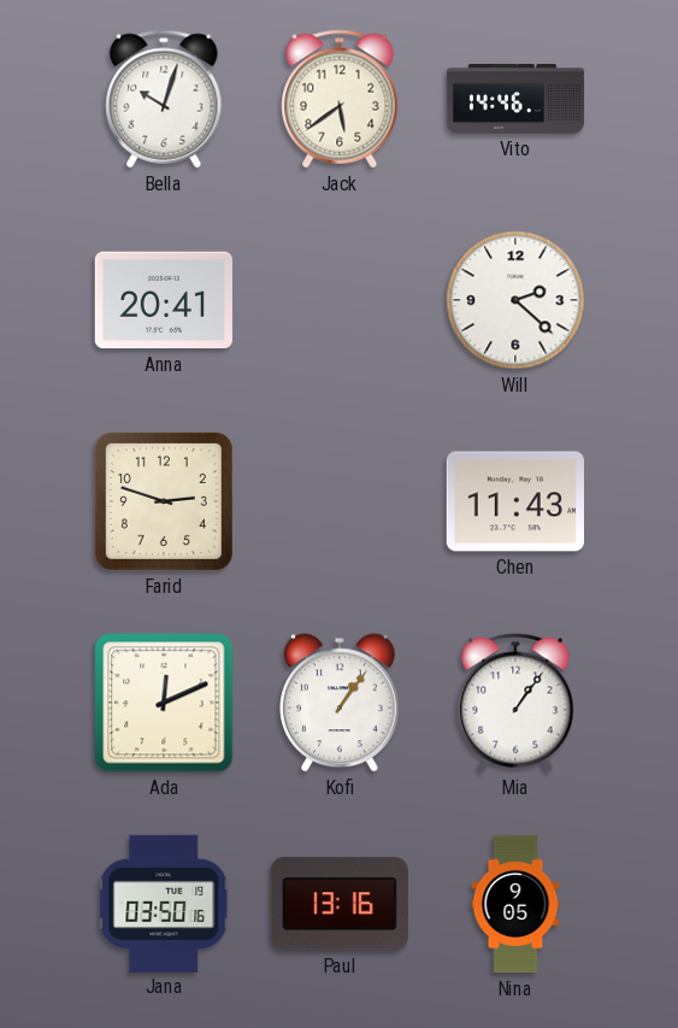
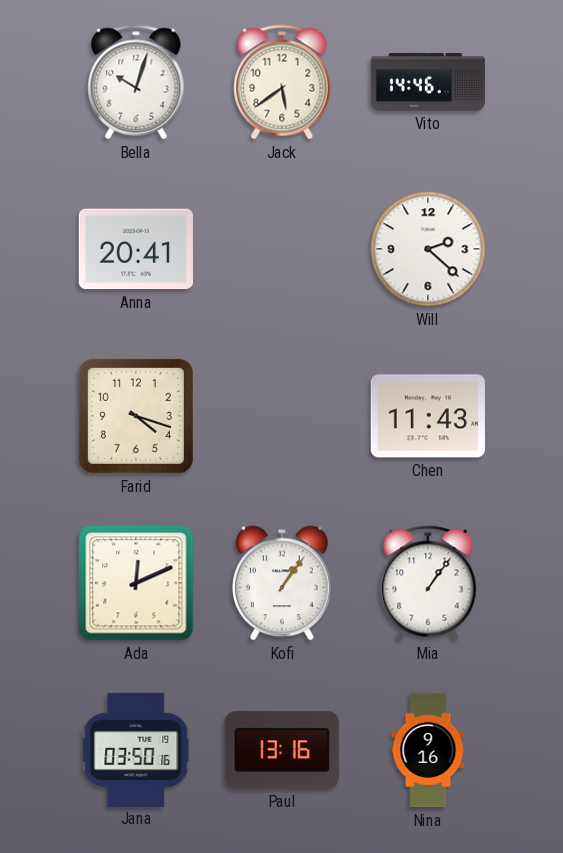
Farid: 2:48 -> 4:18
Nina: 9:05 -> 9:16
